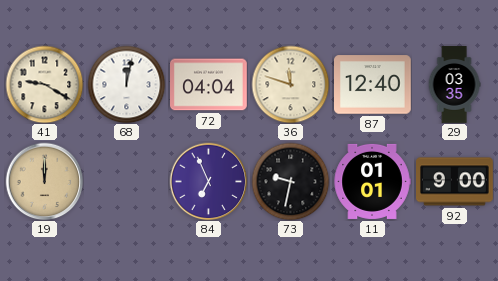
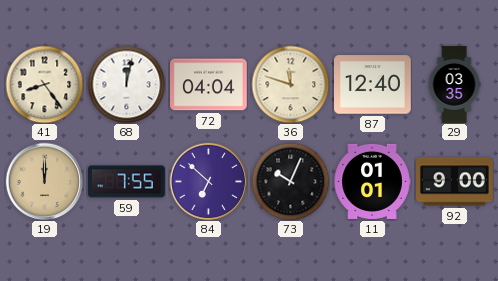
41: 9:20 -> 8:24
59: none -> 7:55
84: 6:56 -> 6:52
73: 9:32 -> 10:04
